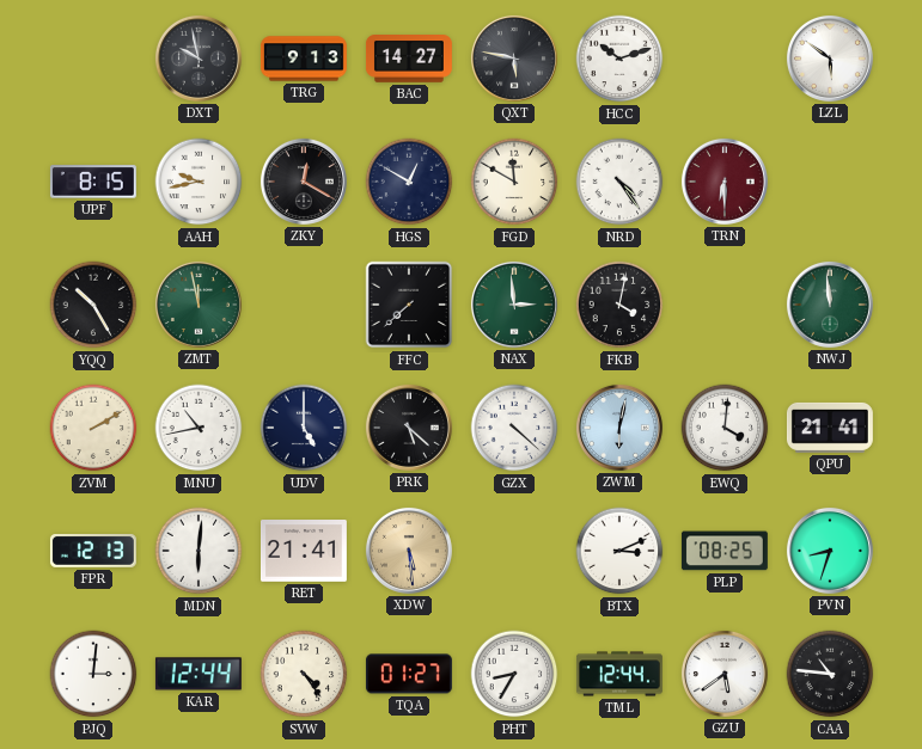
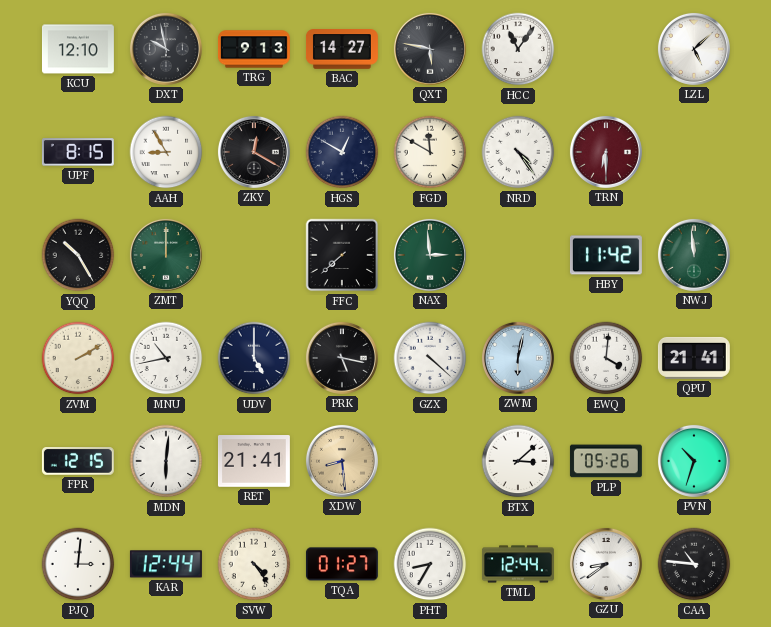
KCU: none -> 12:10
HCC: 10:12 -> 11:06
LZL: 5:51 -> 5:08
AAH: 9:43 -> 8:55
ZMT: 11:58 -> 12:00
FKB: 4:02 -> none
HBY: none -> 11:42
PRK: 5:22 -> 5:17
FPR: 12:13 -> 12:15
XDW: 5:29 -> 8:29
BTX: 3:11 -> 3:08
PLP: 08:25 -> 05:26
PVN: 8:33 -> 10:33
GZU: 5:39 -> 8:39
